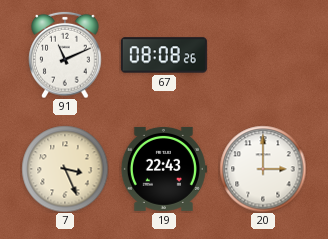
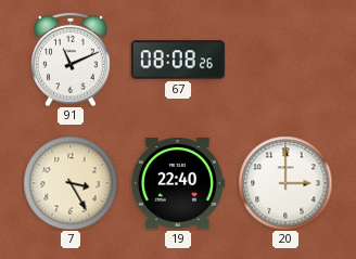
7: 3:26 -> 3:25
19: 22:43 -> 22:40
